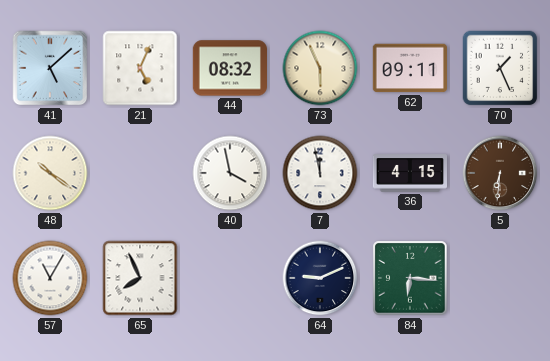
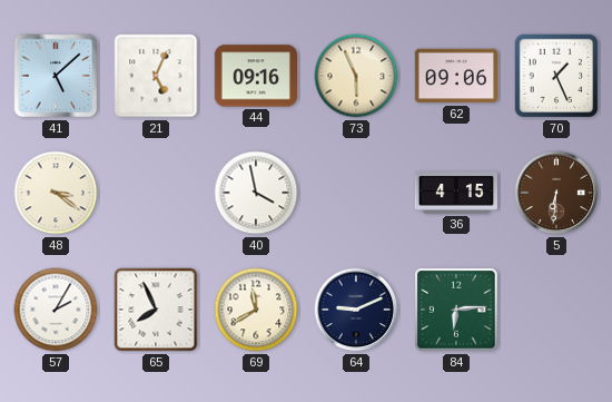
44: 08:32 -> 09:16
62: 09:11 -> 09:06
48: 10:21 -> 3:21
7: 11:58 -> none
57: 11:05 -> 2:05
69: none -> 11:40
84: 6:16 -> 6:14
